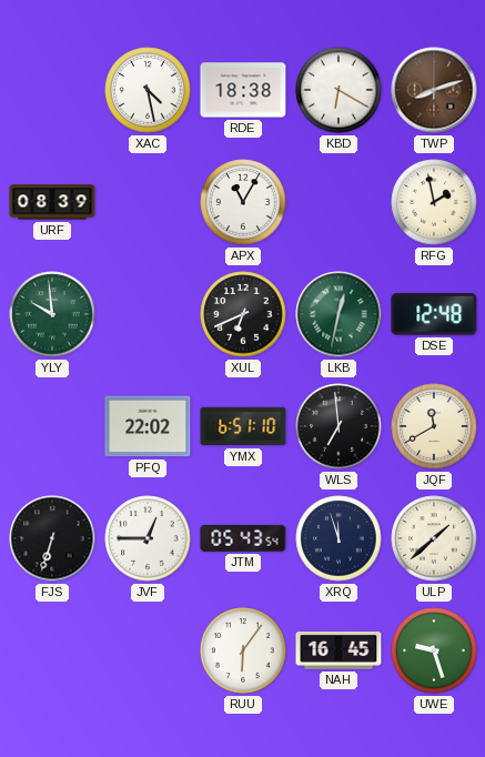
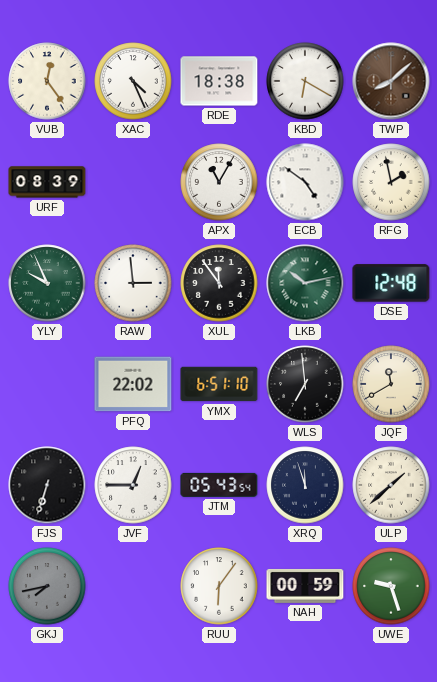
VUB: none -> 12:24
XAC: 4:28 -> 4:26
TWP: 8:12 -> 8:08
ECB: none -> 4:51
YLY: 9:59 -> 9:56
RAW: none -> 2:59
XUL: 6:41 -> 11:54
LKB: 12:32 -> 10:13
GKJ: none -> 7:43
NAH: 16:45 -> 00:59
